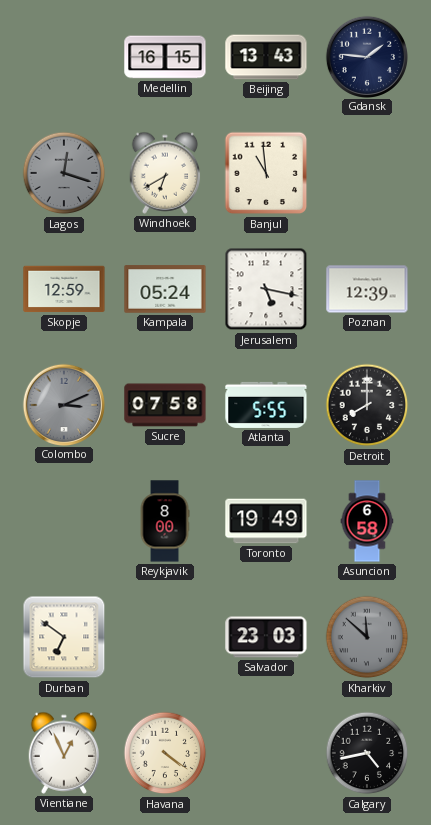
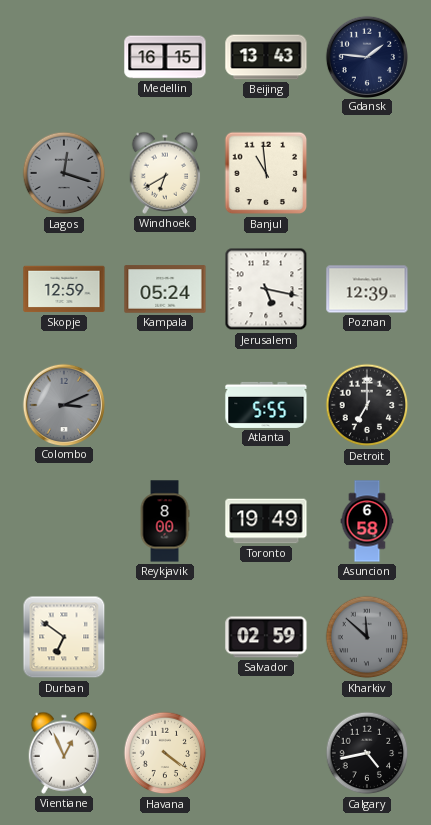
Sucre: 07:58 -> none
Detroit: 8:00 -> 7:00
Salvador: 23:03 -> 02:59
